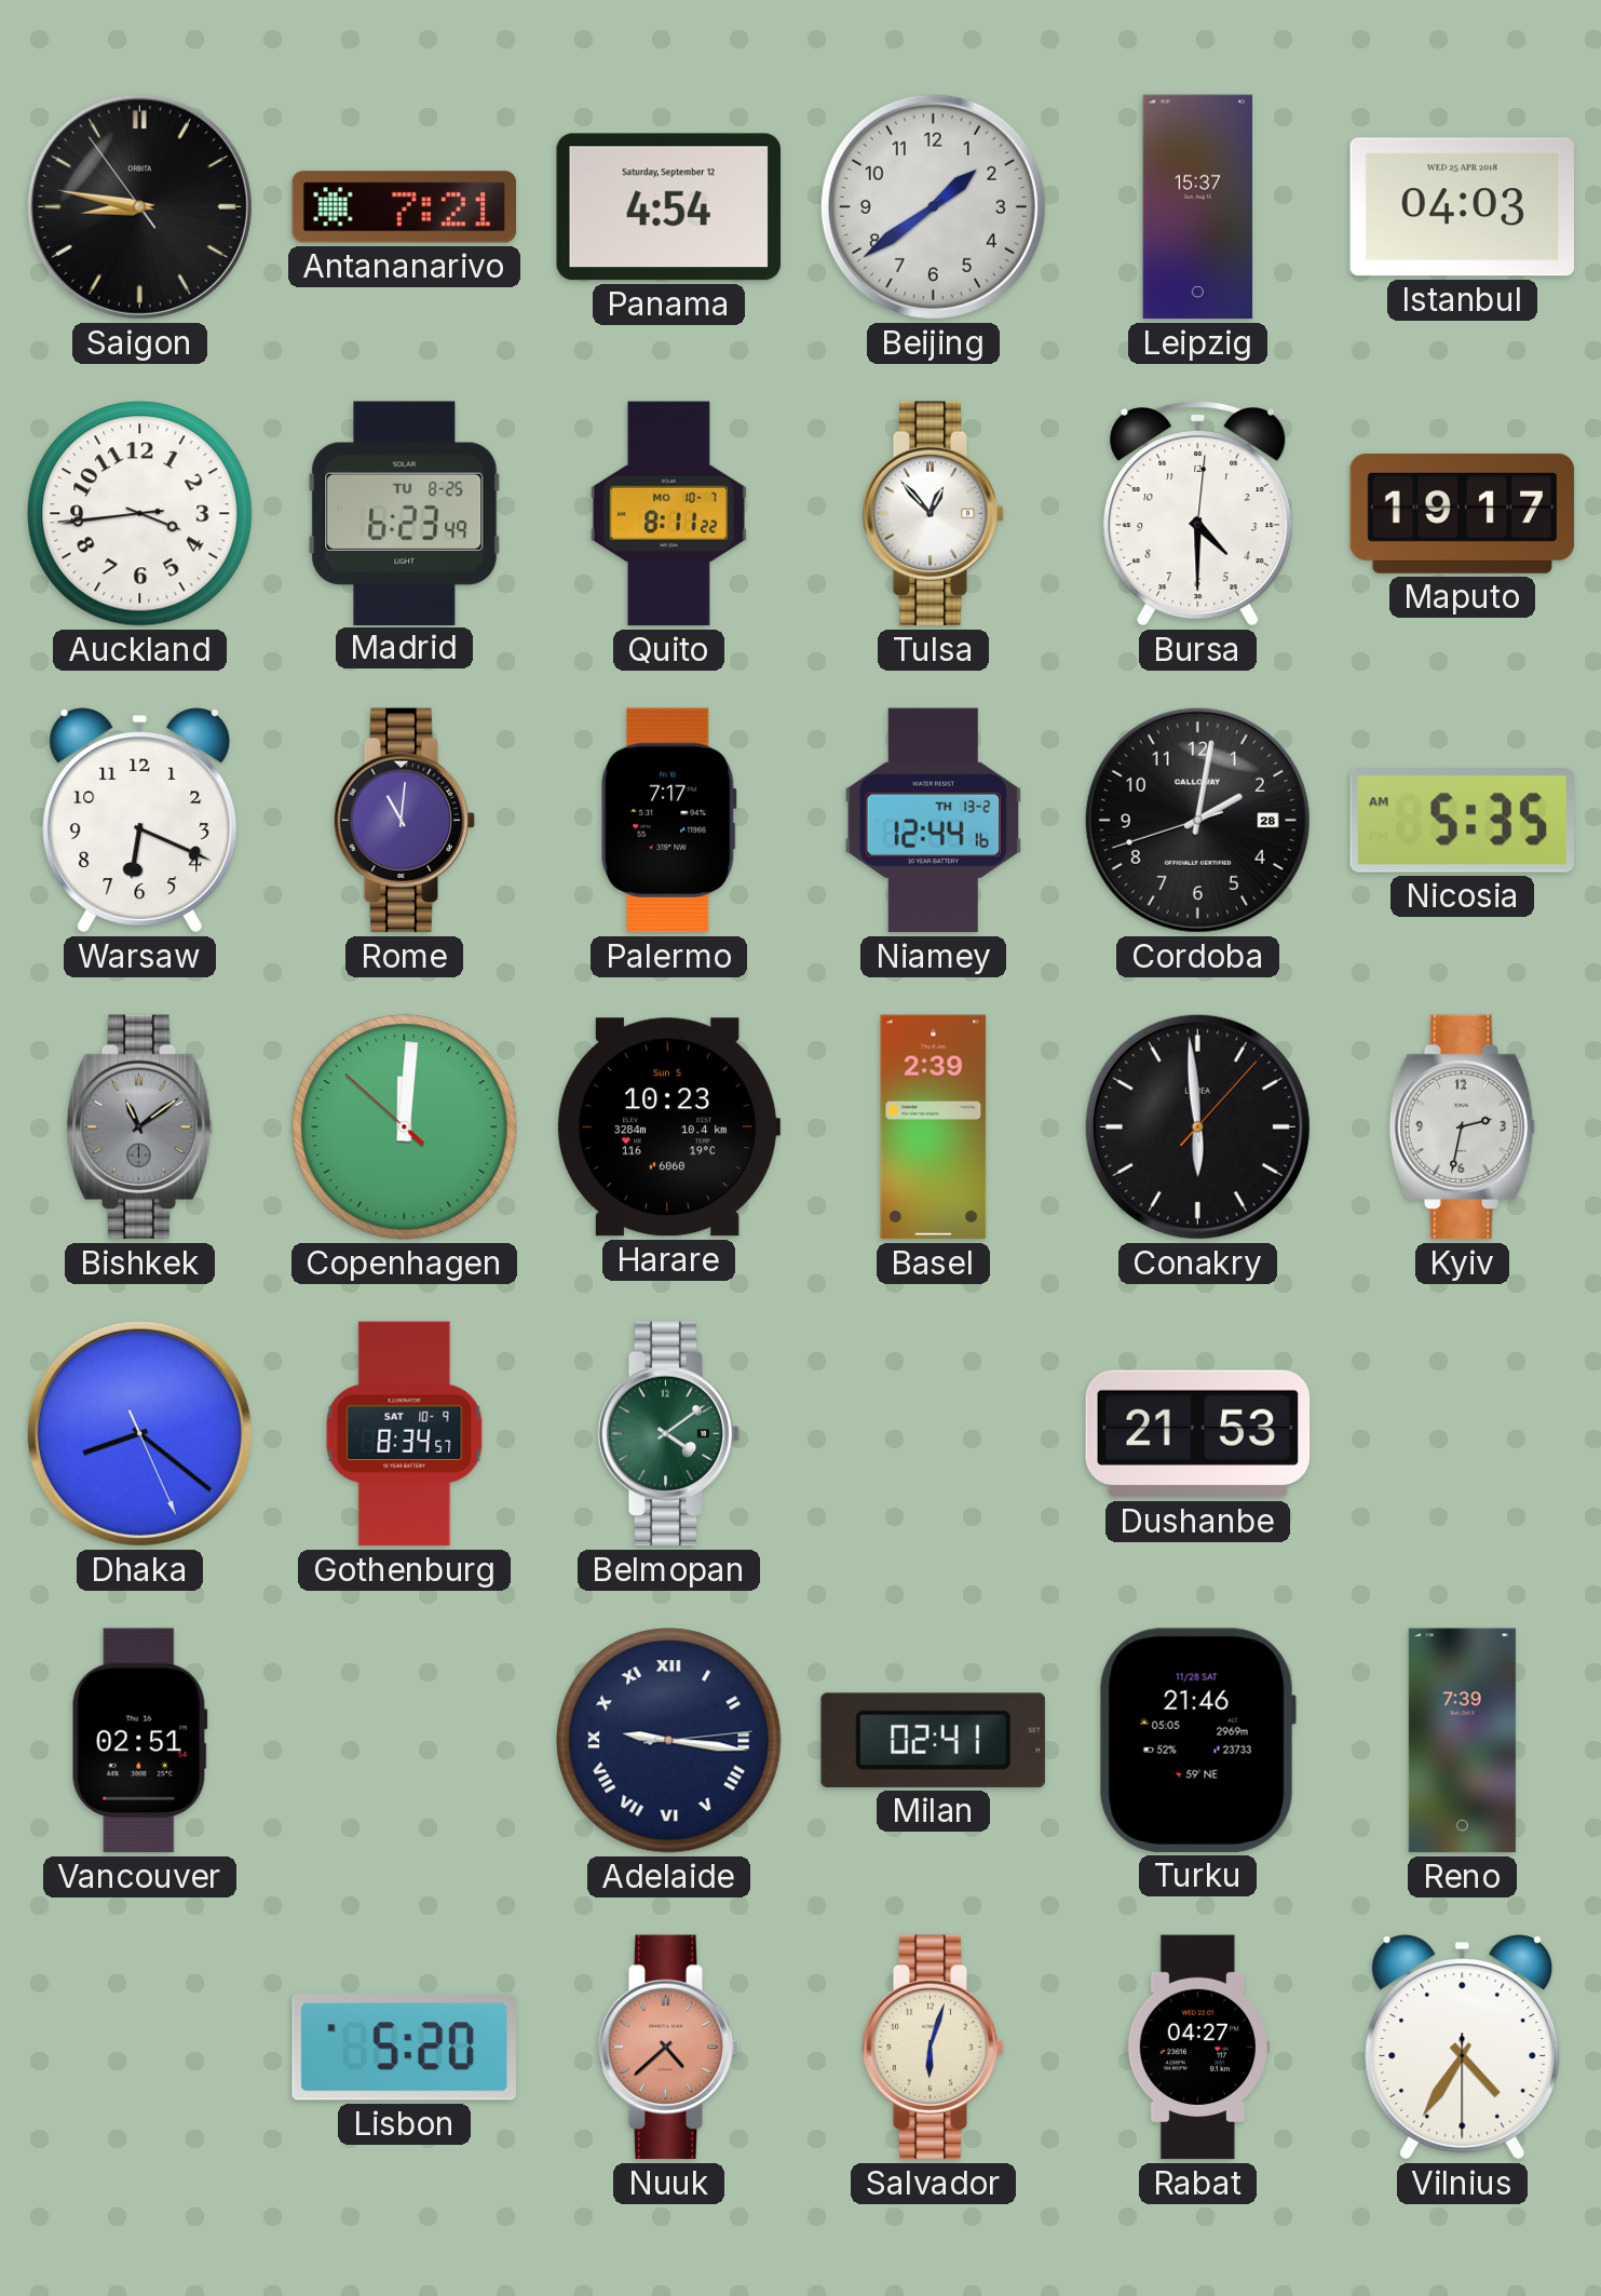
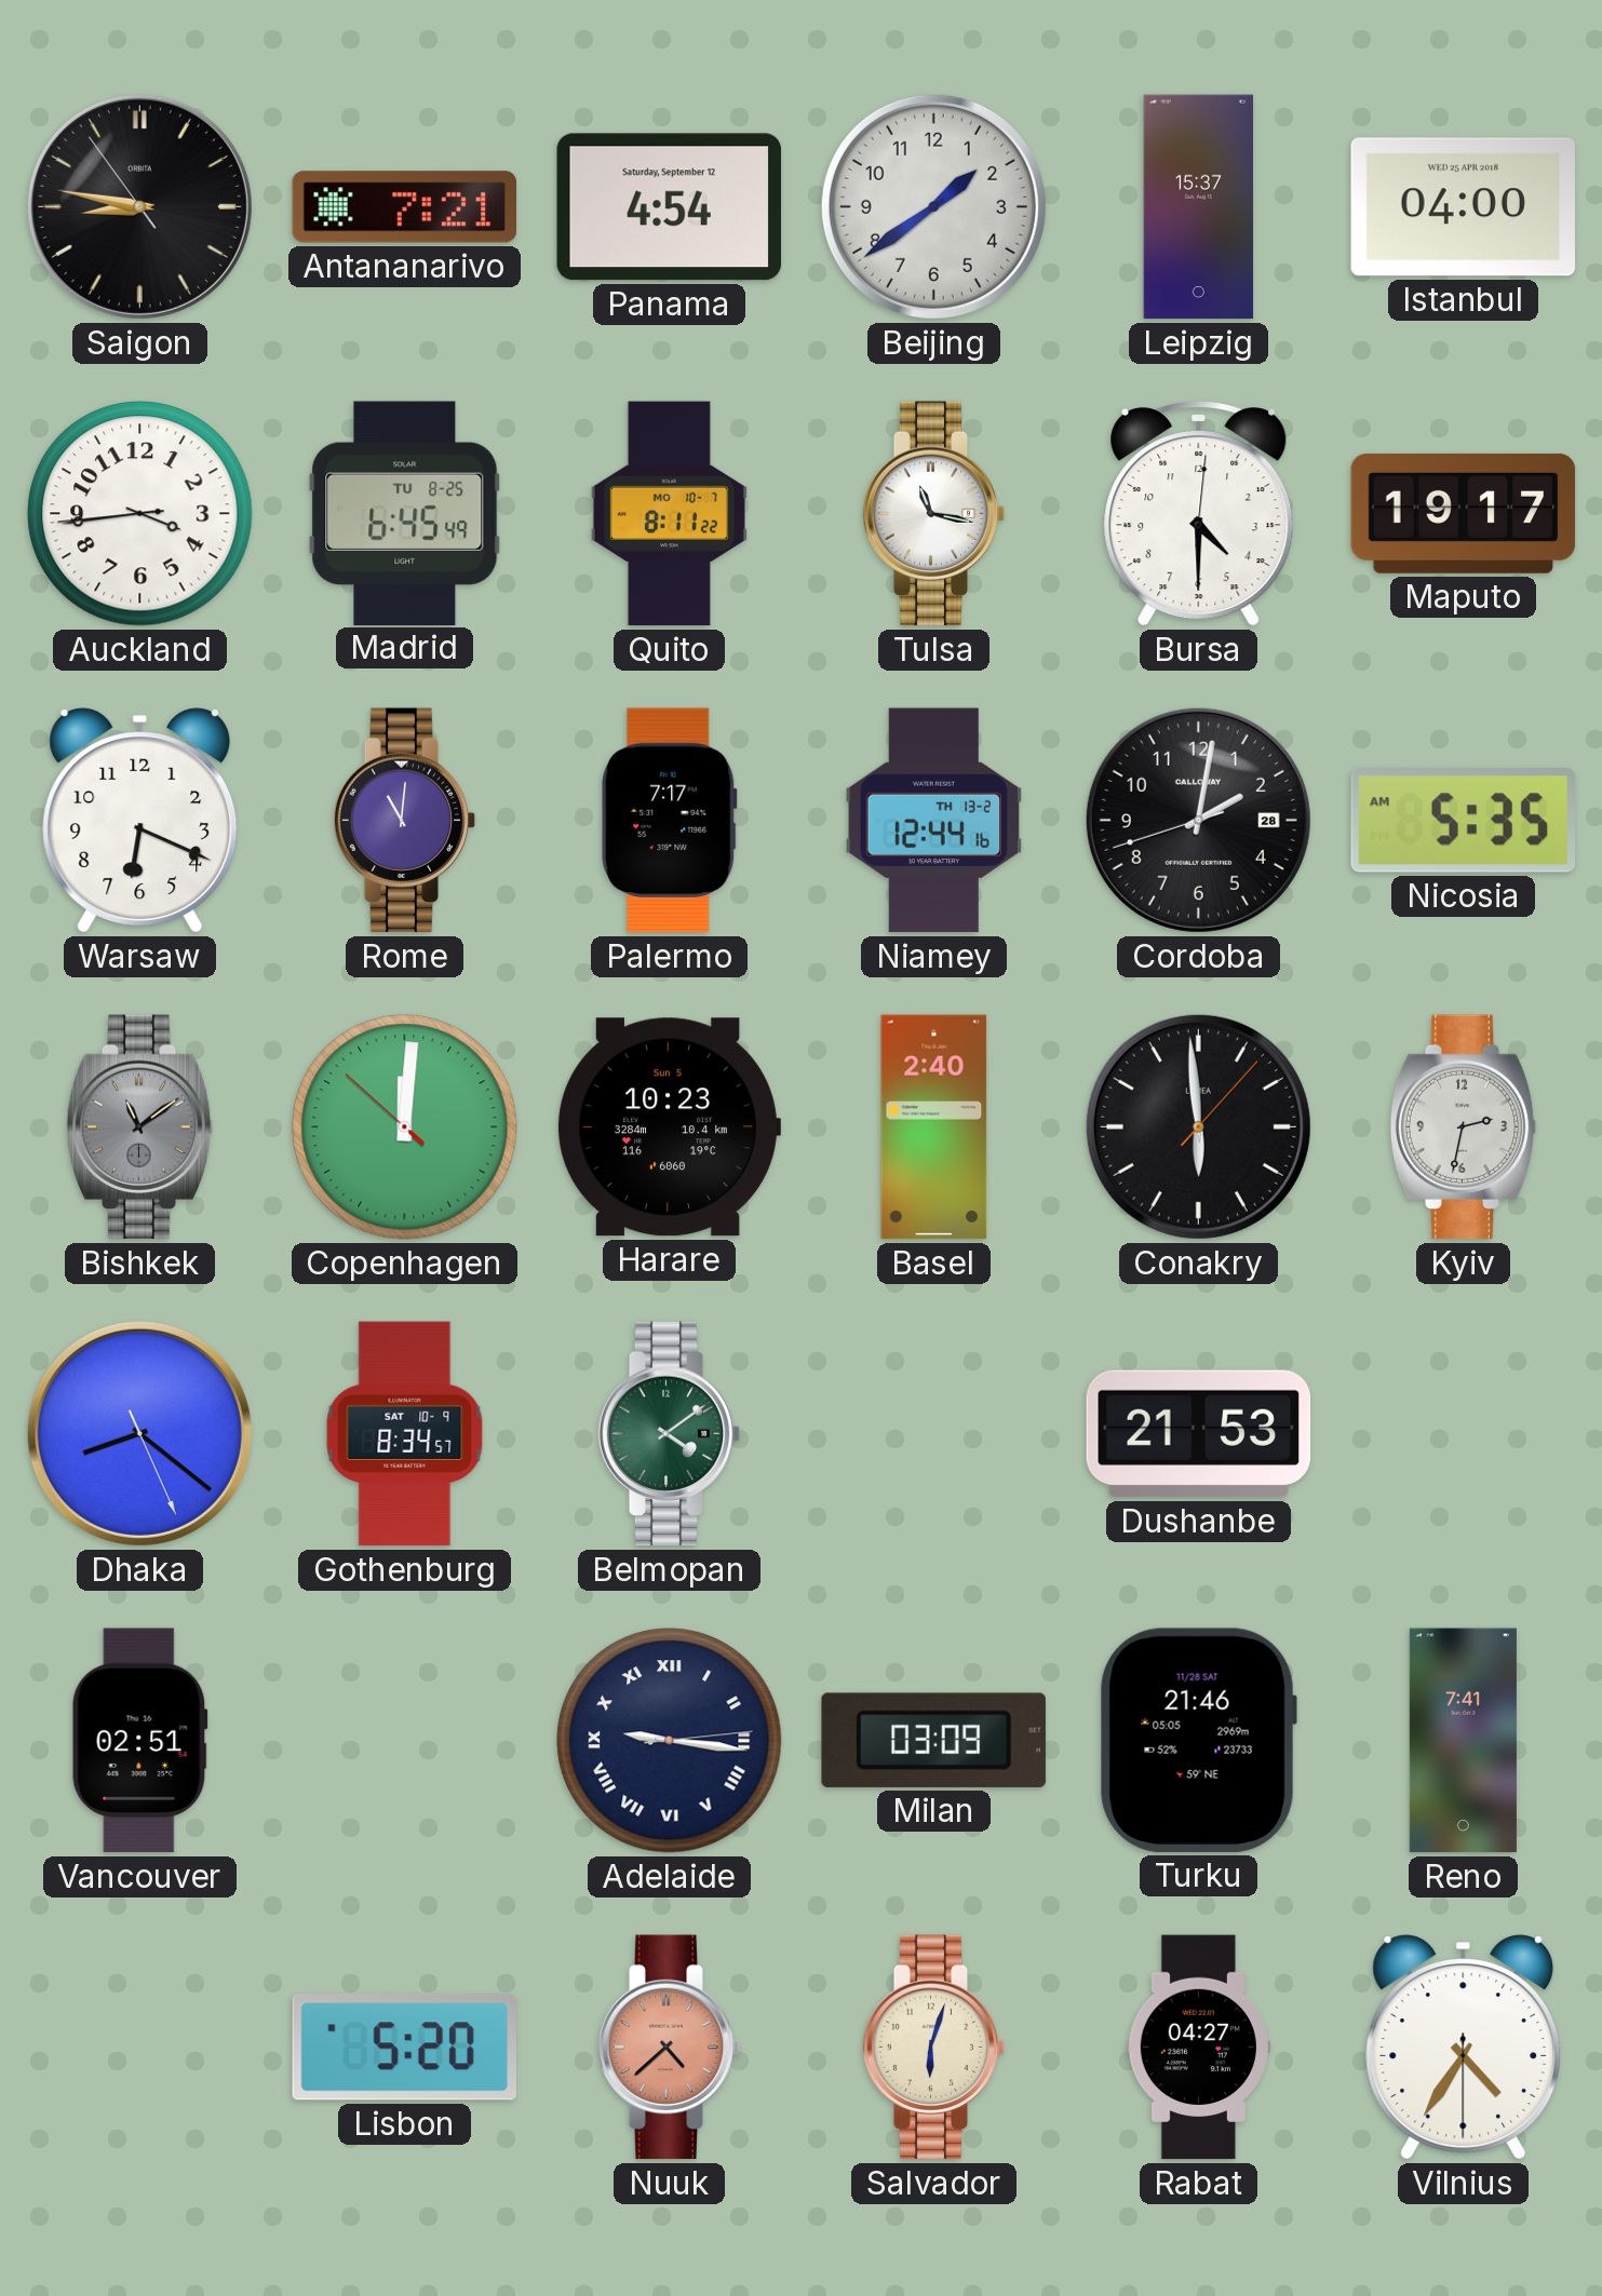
Istanbul: 04:03 -> 04:00
Madrid: 6:23 -> 6:45
Tulsa: 12:53 -> 11:17
Basel: 2:39 -> 2:40
Milan: 02:41 -> 03:09
Reno: 7:39 -> 7:41
